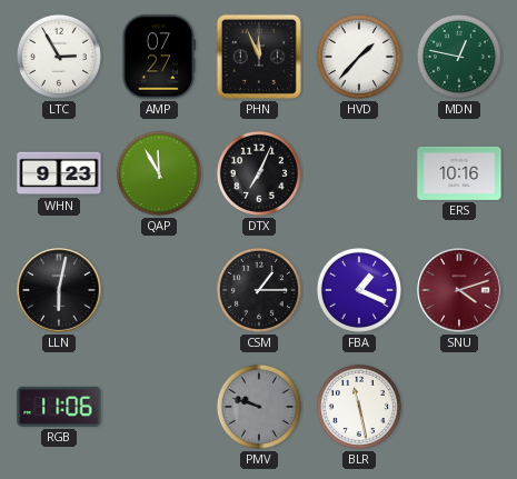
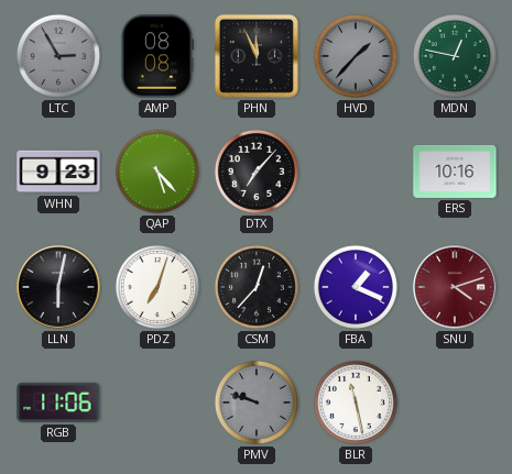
LTC dial: white -> grey
AMP: 07:27 -> 08:08
HVD dial: white -> grey
QAP: 11:55 -> 5:23
DTX: 7:04 -> 7:07
PDZ: none -> 7:03
CSM: 1:15 -> 12:37
